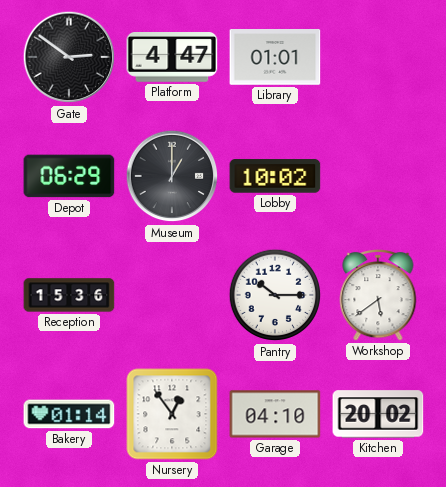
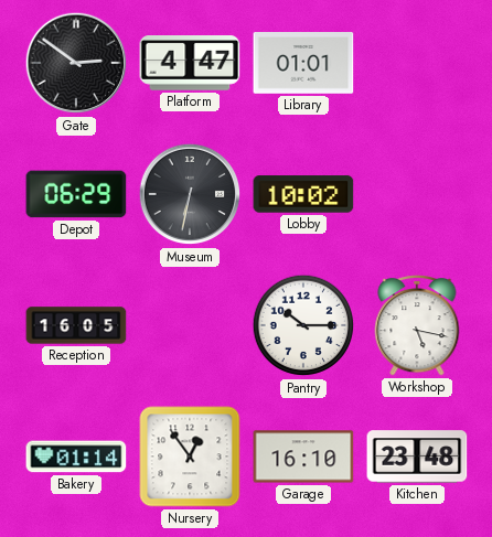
Museum: 1:00 -> 6:32
Reception: 15:36 -> 16:05
Workshop: 5:39 -> 5:17
Garage: 04:10 -> 16:10
Kitchen: 20:02 -> 23:48
